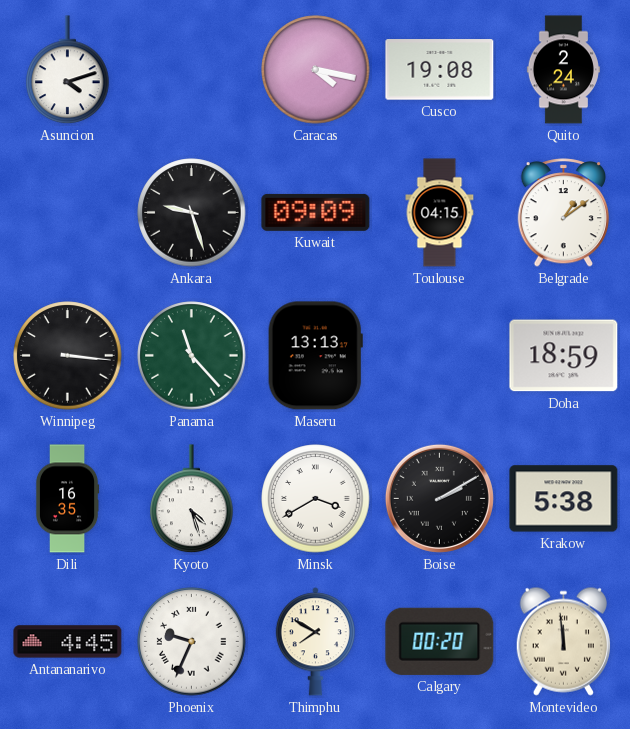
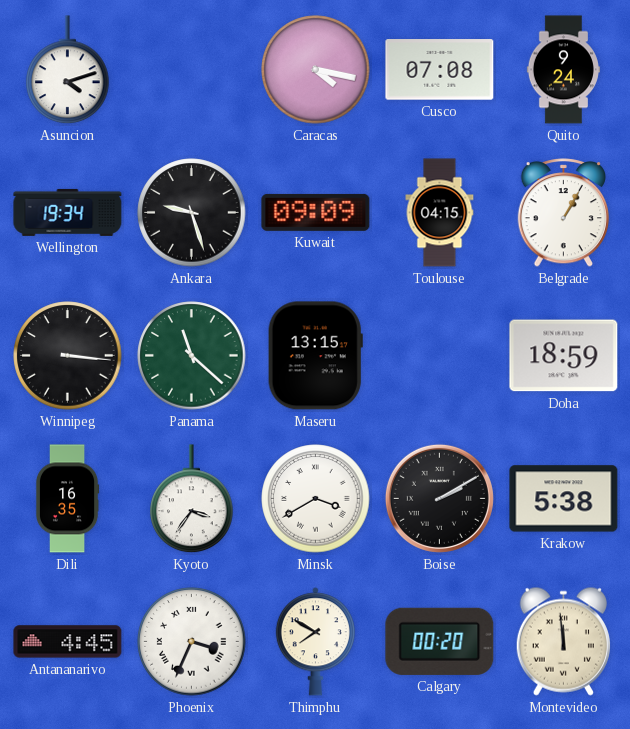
Cusco: 19:08 -> 07:08
Quito: 2:24 -> 9:24
Wellington: none -> 19:34
Belgrade: 1:09 -> 1:05
Panama: 11:23 -> 11:22
Maseru: 13:13 -> 13:15
Kyoto: 4:27 -> 3:36
Phoenix: 9:34 -> 3:34
